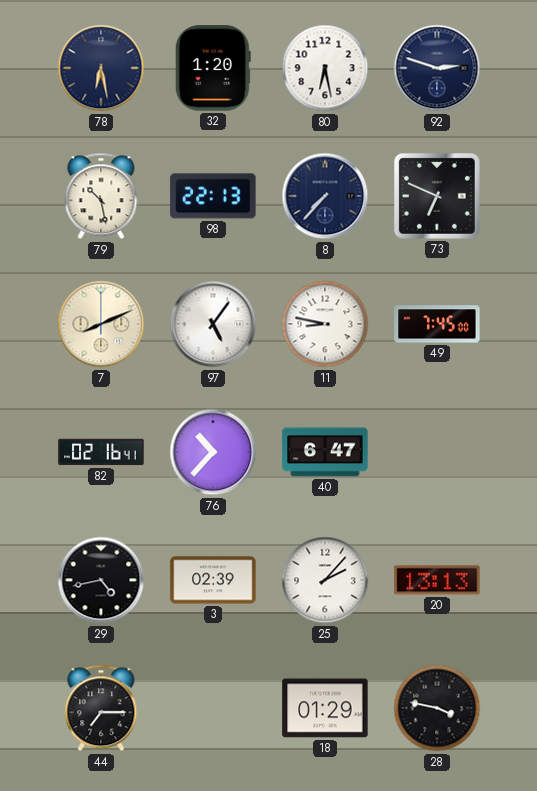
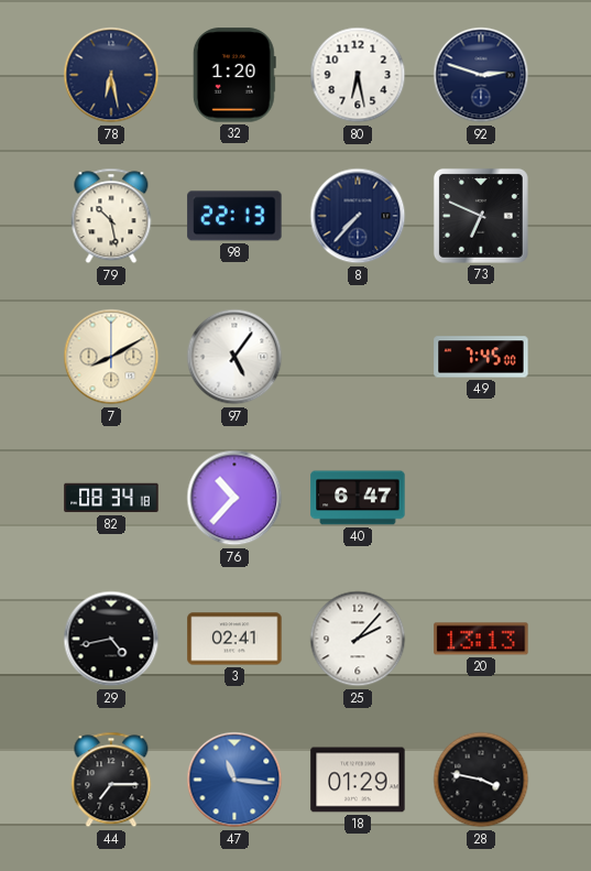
7: 8:11 -> 8:10
11: 8:47 -> none
82: 02:16 -> 08:34
3: 02:39 -> 02:41
47: none -> 11:16
